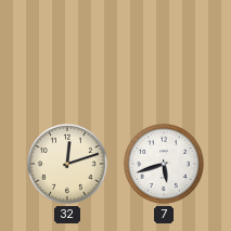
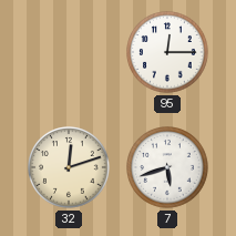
95: none -> 12:15
